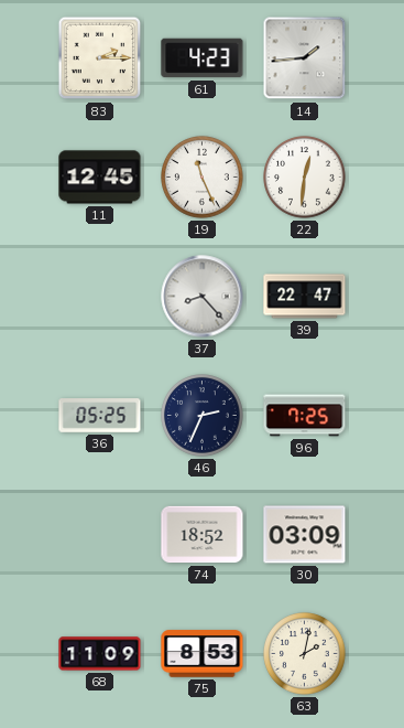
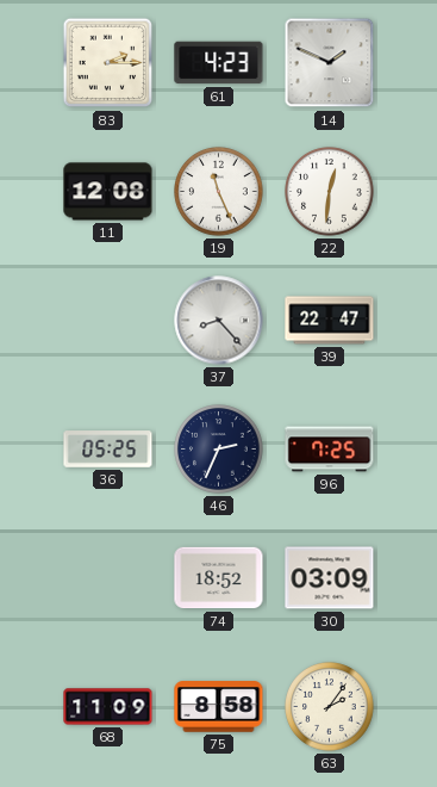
14: 1:44 -> 1:49
11: 12:45 -> 12:08
75: 8:53 -> 8:58
63: 2:02 -> 2:06
